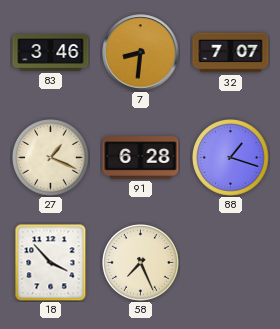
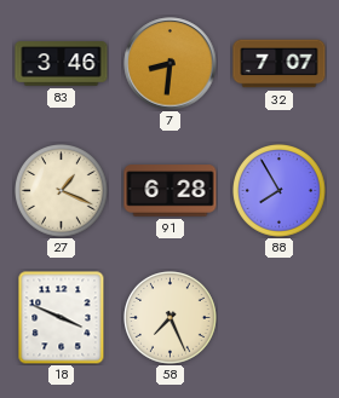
88: 1:18 -> 7:55
18: 3:53 -> 3:49
